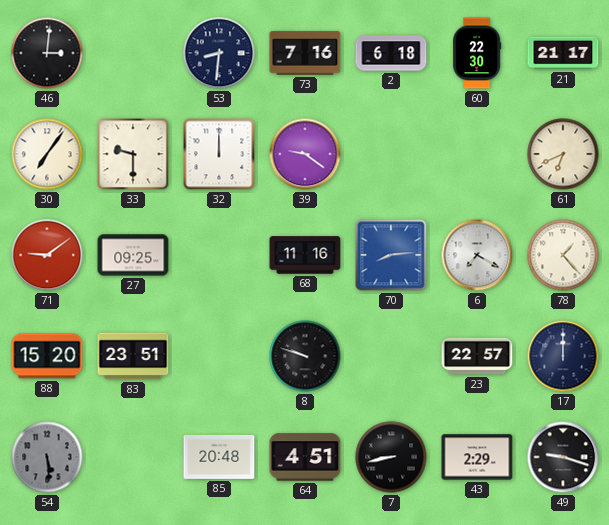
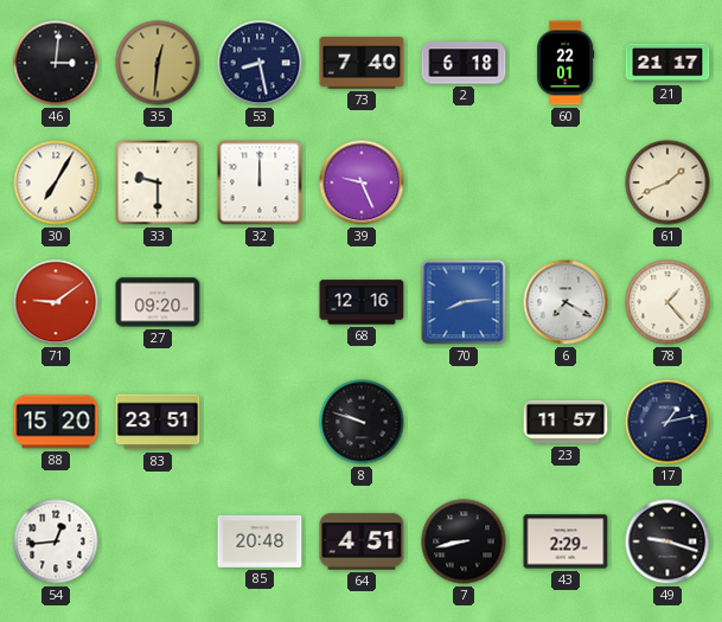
35: none -> 12:31
53: 8:31 -> 8:28
73: 7:16 -> 7:40
60: 22:30 -> 22:01
30: 7:06 -> 7:05
39: 9:21 -> 9:26
61: 6:41 -> 1:41
27: 09:25 -> 09:20
68: 11:16 -> 12:16
23: 22:57 -> 11:57
17: 12:00 -> 1:13
54: 5:29 -> 12:44
54 dial: grey -> white
